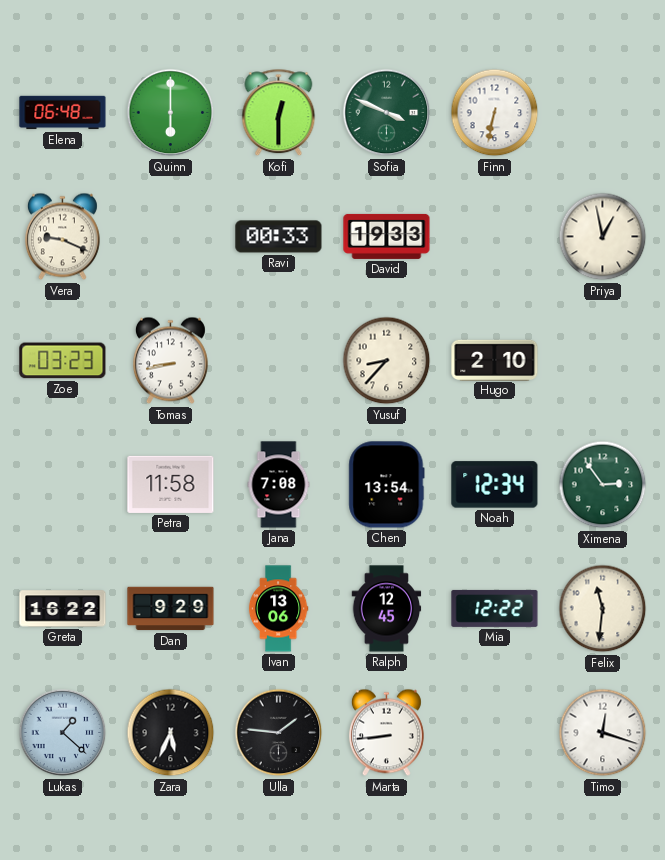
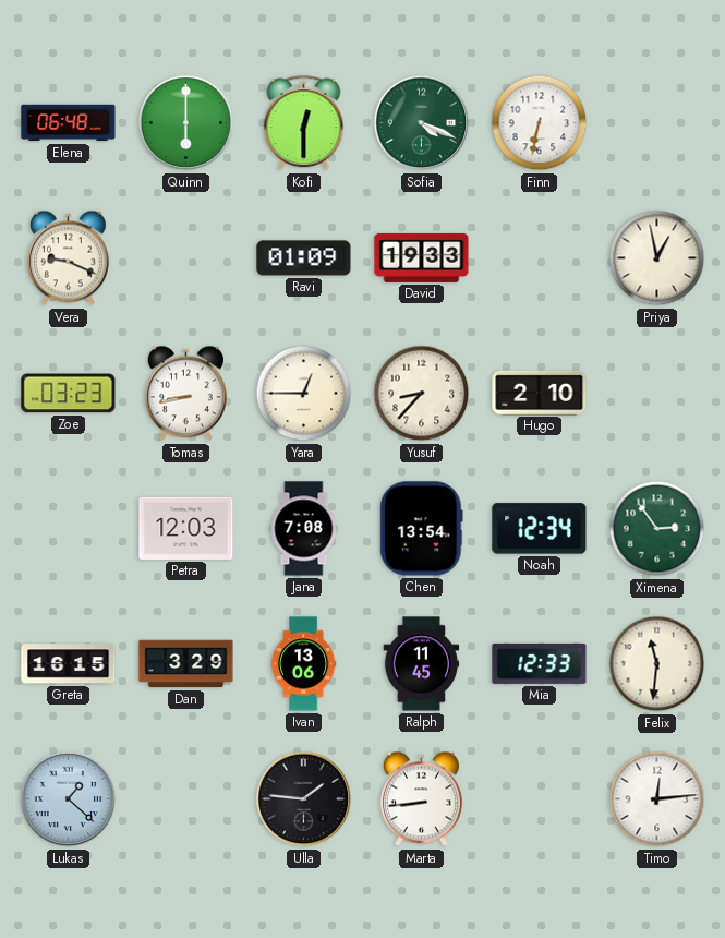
Sofia: 3:49 -> 4:19
Ravi: 00:33 -> 01:09
Yara: none -> 12:45
Petra: 11:58 -> 12:03
Greta: 16:22 -> 16:15
Dan: 9:29 -> 3:29
Ralph: 12:45 -> 11:45
Mia: 12:22 -> 12:33
Zara: 5:34 -> none
Timo: 12:18 -> 12:14
